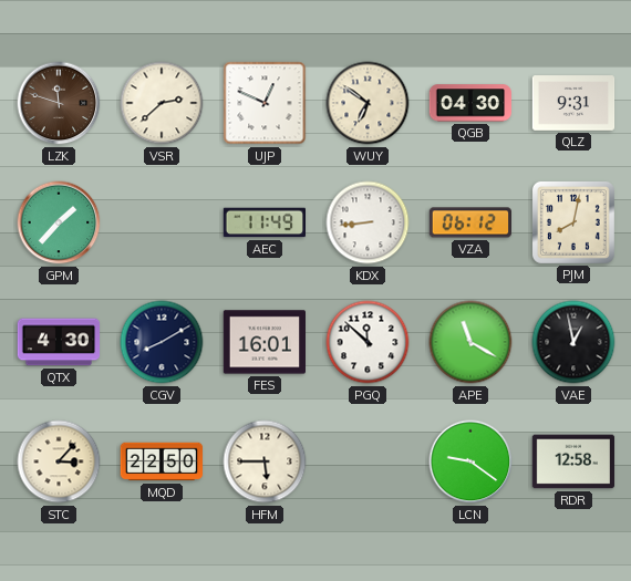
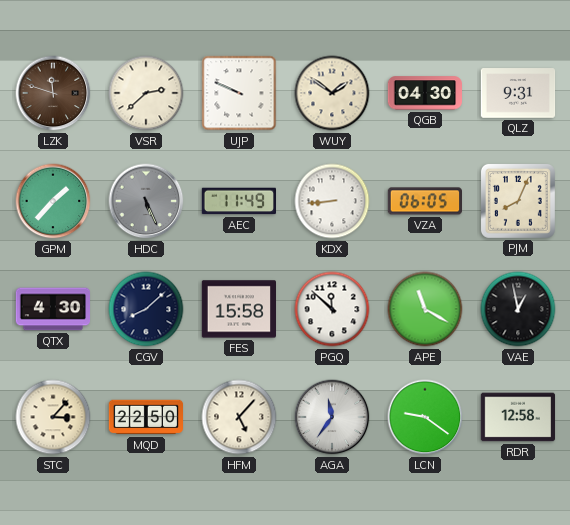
UJP: 12:49 -> 9:49
WUY: 6:51 -> 1:51
HDC: none -> 5:26
VZA: 06:12 -> 06:05
PJM: 8:02 -> 8:04
CGV: 8:10 -> 8:08
FES: 16:01 -> 15:58
HFM: 5:45 -> 5:07
AGA: none -> 11:36
